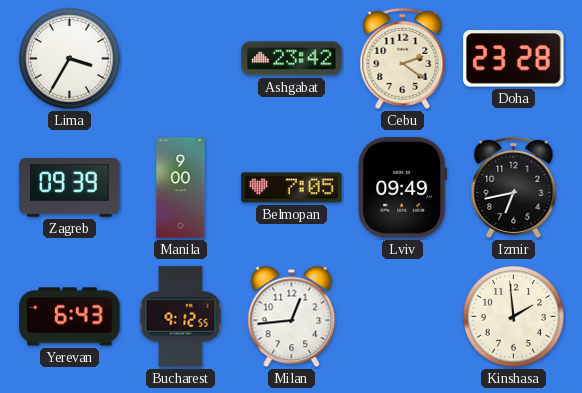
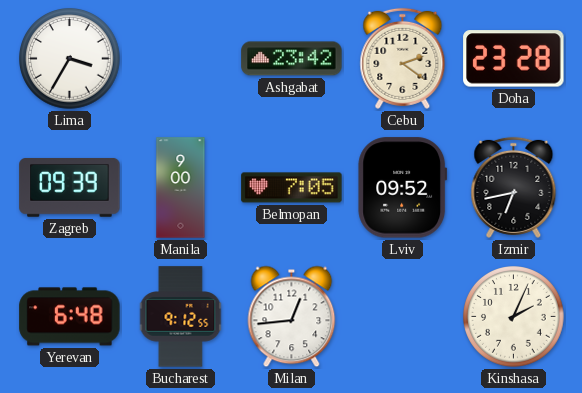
Lviv: 09:49 -> 09:52
Yerevan: 6:43 -> 6:48
Kinshasa: 1:59 -> 2:04
